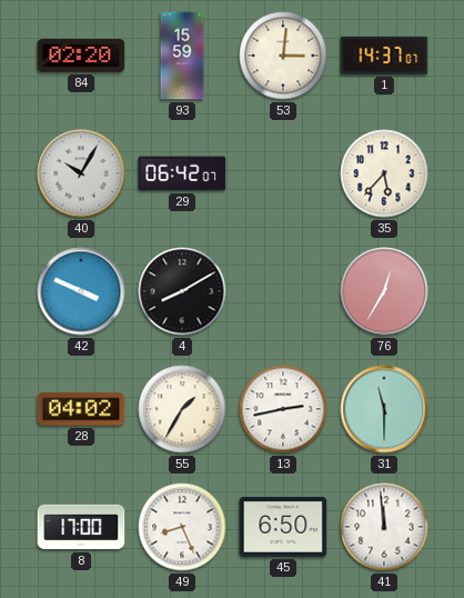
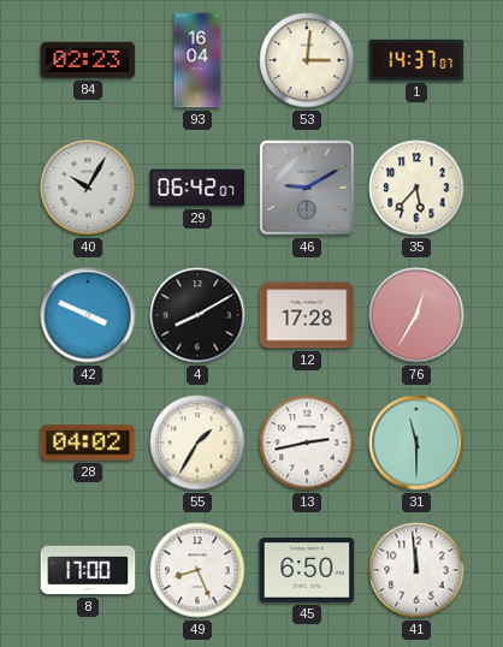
84: 02:20 -> 02:23
93: 15:59 -> 16:04
46: none -> 9:10
12: none -> 17:28
